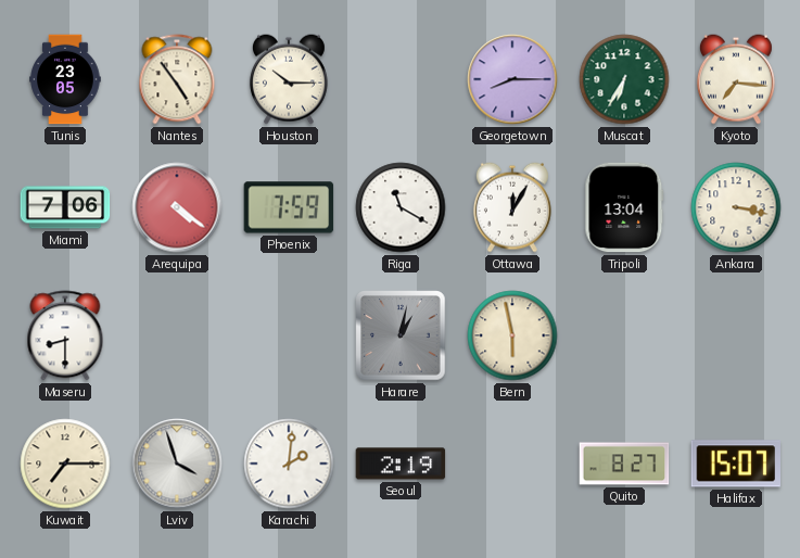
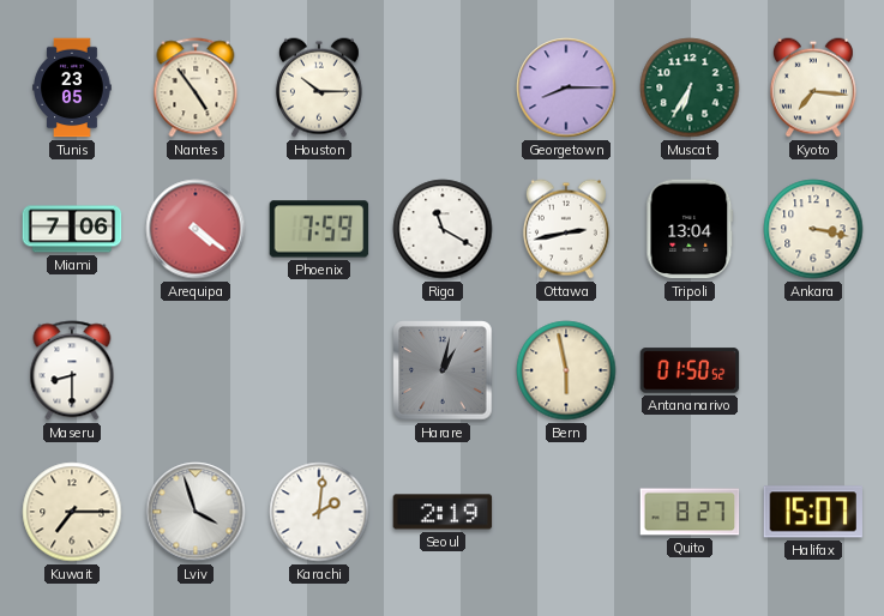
Ottawa: 12:05 -> 2:43
Antananarivo: none -> 01:50
